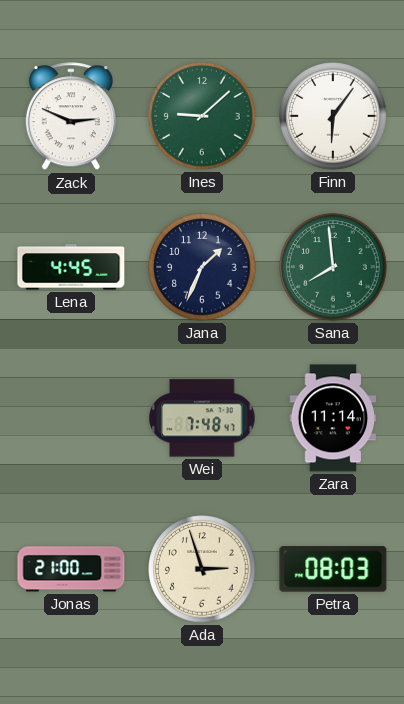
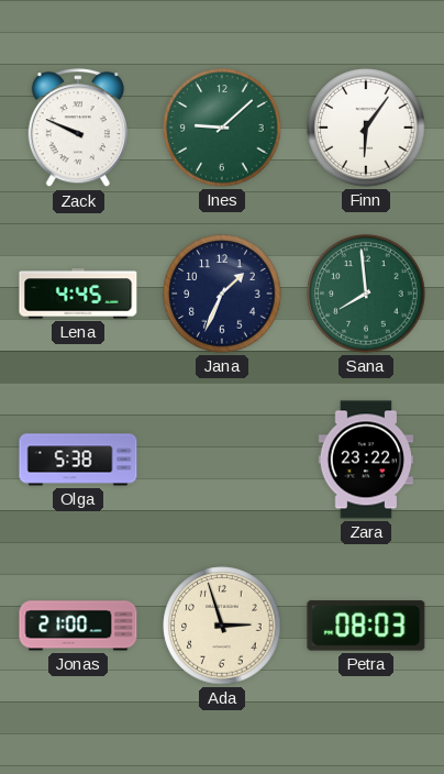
Zack: 2:49 -> 9:49
Olga: none -> 5:38
Wei: 7:48 -> none
Zara: 11:14 -> 23:22
